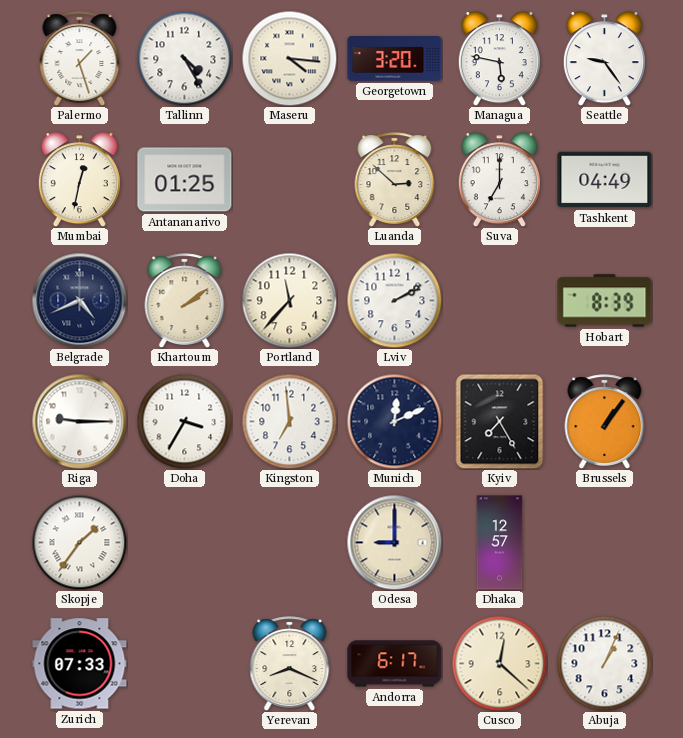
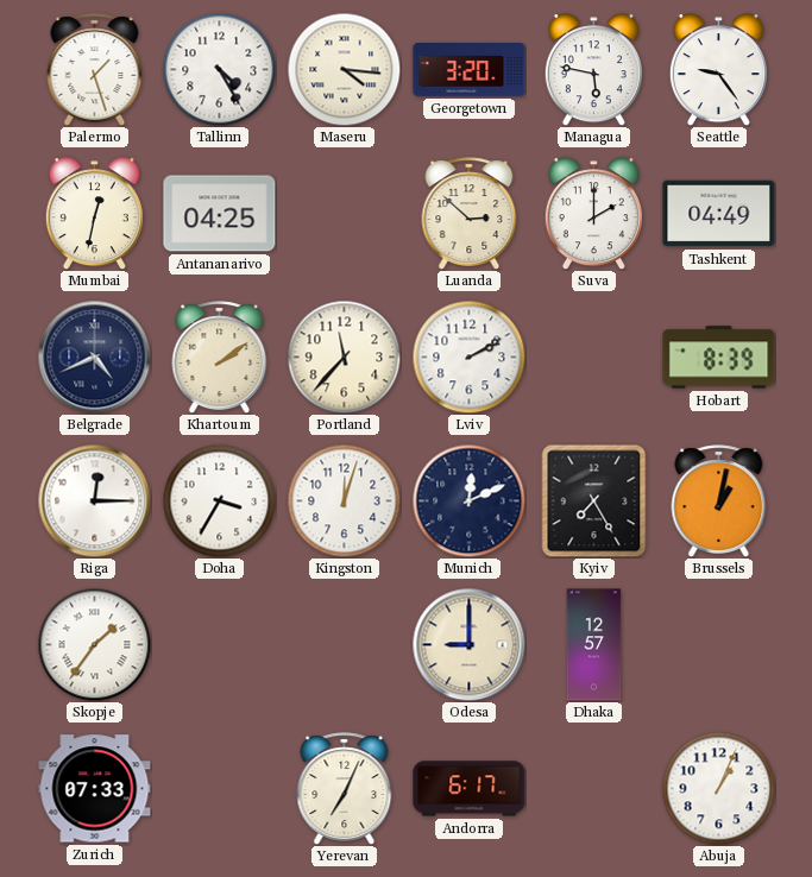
Antananarivo: 01:25 -> 04:25
Suva: 7:00 -> 2:00
Riga: 9:15 -> 12:15
Kingston: 6:59 -> 12:03
Brussels: 1:06 -> 1:02
Yerevan: 8:19 -> 7:04
Cusco: 12:22 -> none
